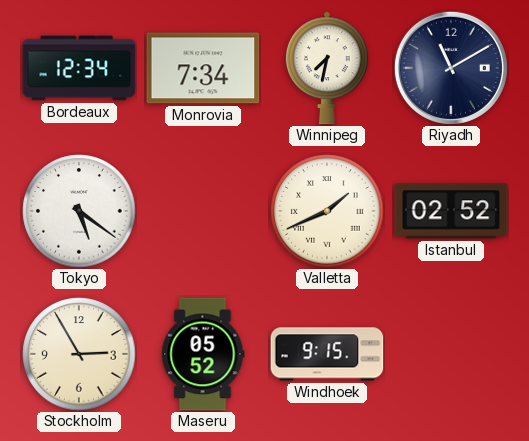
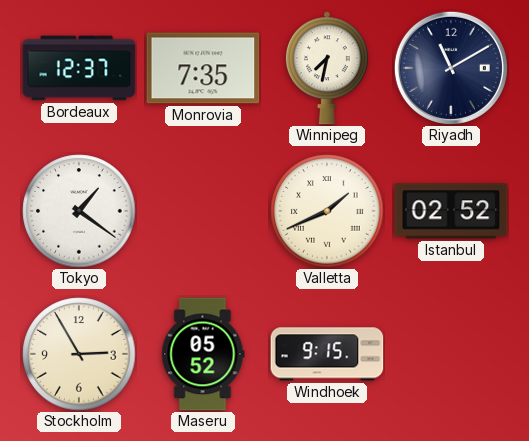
Bordeaux: 12:34 -> 12:37
Monrovia: 7:34 -> 7:35
Tokyo: 5:21 -> 1:21
